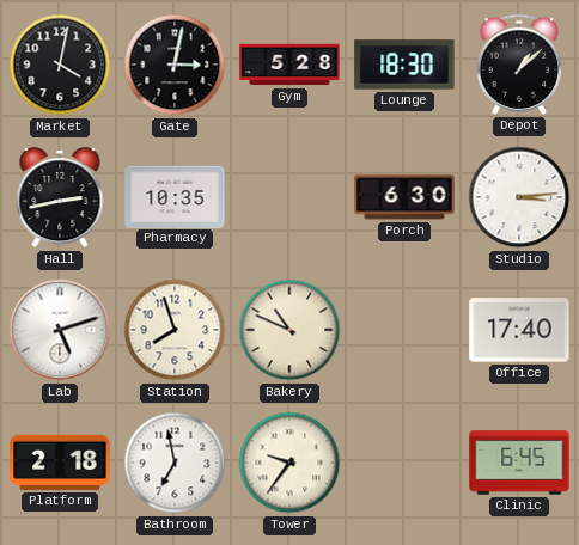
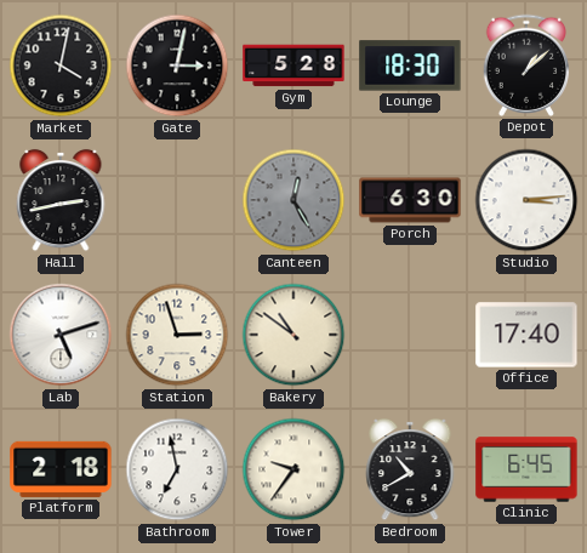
Pharmacy: 10:35 -> none
Canteen: none -> 12:25
Station: 7:57 -> 2:57
Bakery: 10:49 -> 10:51
Bedroom: none -> 10:40
